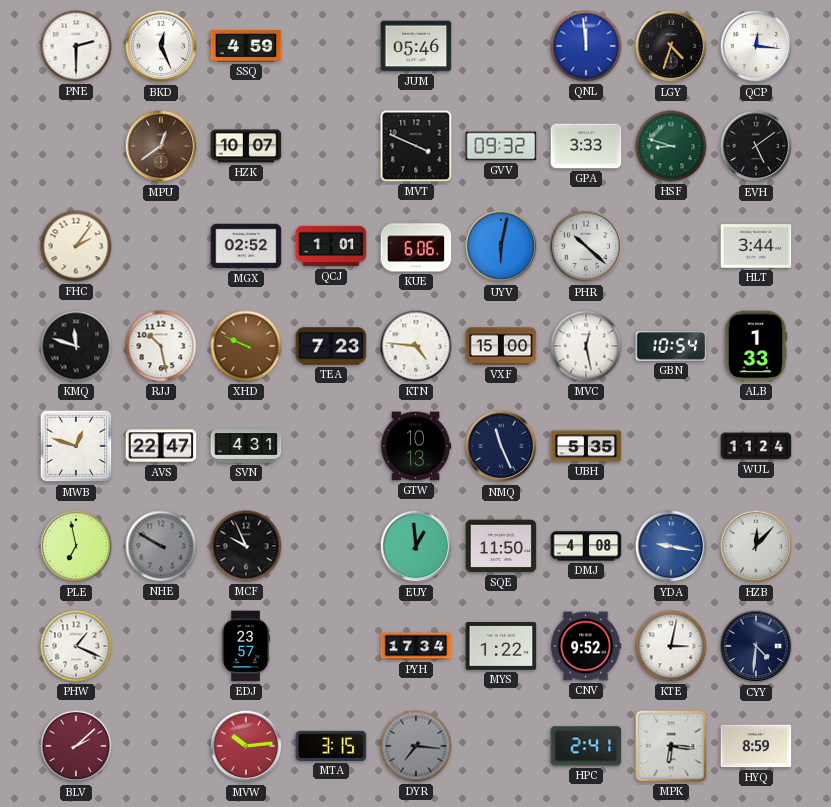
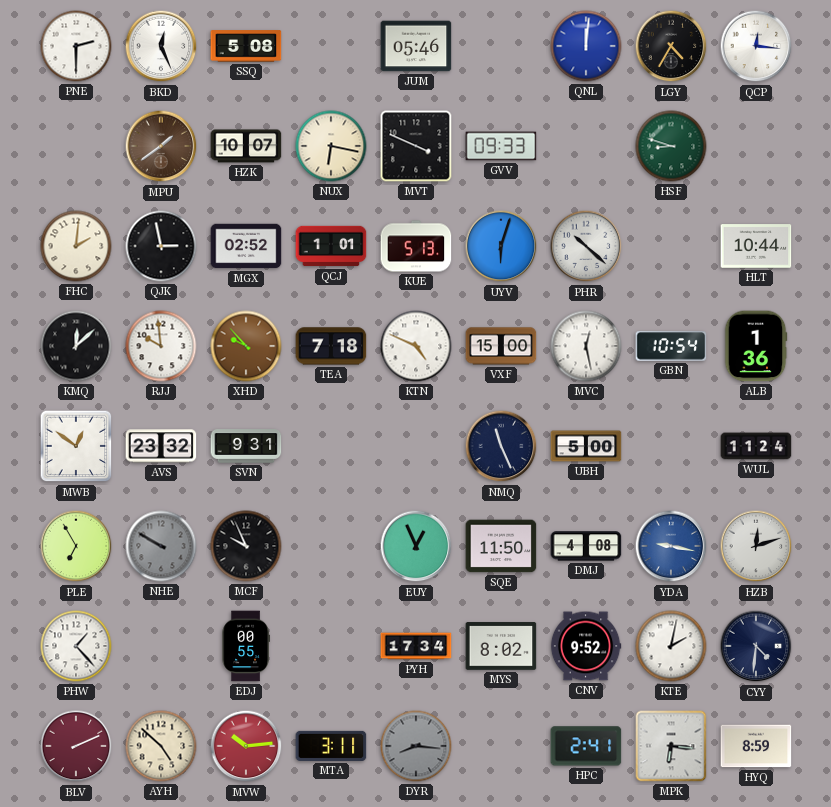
SSQ: 4:59 -> 5:08
QNL: 11:59 -> 12:01
LGY: 4:33 -> 4:35
MPU: 12:39 -> 1:39
NUX: none -> 6:17
GVV: 09:32 -> 09:33
GPA: 3:33 -> none
EVH: 5:09 -> none
FHC: 2:06 -> 2:01
QJK: none -> 2:58
KUE: 6:06 -> 5:13
UYV: 6:02 -> 6:03
HLT: 3:44 -> 10:44
KMQ: 11:48 -> 12:08
RJJ: 10:28 -> 9:59
XHD: 9:49 -> 9:53
TEA: 7:23 -> 7:18
KTN: 4:46 -> 4:49
ALB: 1:33 -> 1:36
MWB: 12:48 -> 12:51
AVS: 22:47 -> 23:32
SVN: 4:31 -> 9:31
GTW: 10:13 -> none
UBH: 5:35 -> 5:00
PLE: 6:58 -> 6:55
EUY: 12:59 -> 12:56
HZB: 12:07 -> 12:12
PHW: 1:19 -> 1:23
EDJ: 23:57 -> 00:55
MYS: 1:22 -> 8:02
KTE: 3:02 -> 2:02
BLV: 2:08 -> 2:11
AYH: none -> 4:52
MTA: 3:15 -> 3:11
DYR: 7:16 -> 8:16
